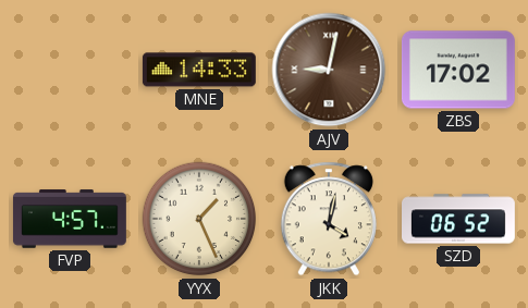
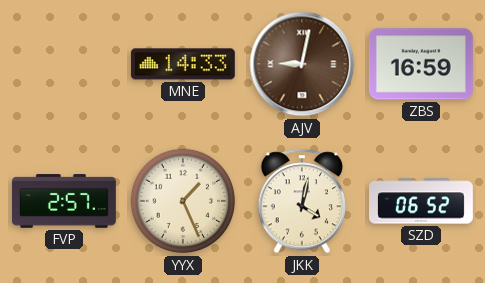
ZBS: 17:02 -> 16:59
FVP: 4:57 -> 2:57
